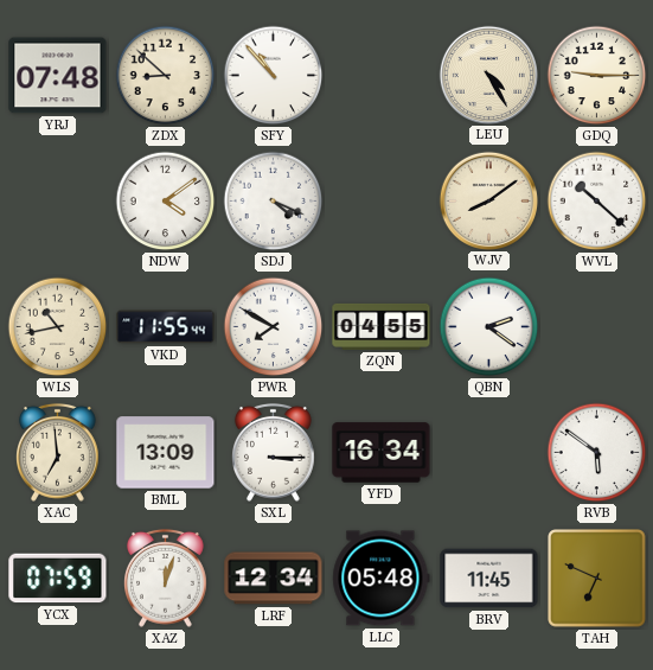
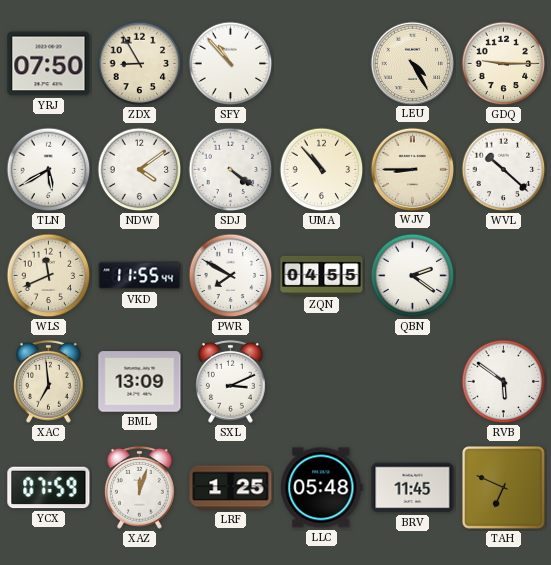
YRJ: 07:48 -> 07:50
ZDX: 8:52 -> 8:55
TLN: none -> 5:40
SDJ: 4:19 -> 4:21
UMA: none -> 10:53
WJV: 8:09 -> 8:45
WLS: 10:43 -> 11:41
SXL: 3:15 -> 3:11
YFD: 16:34 -> none
LRF: 12:34 -> 1:25
